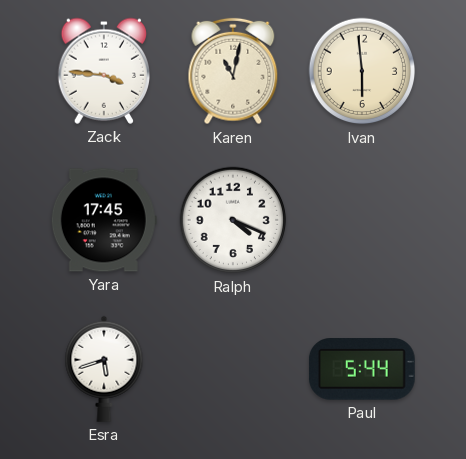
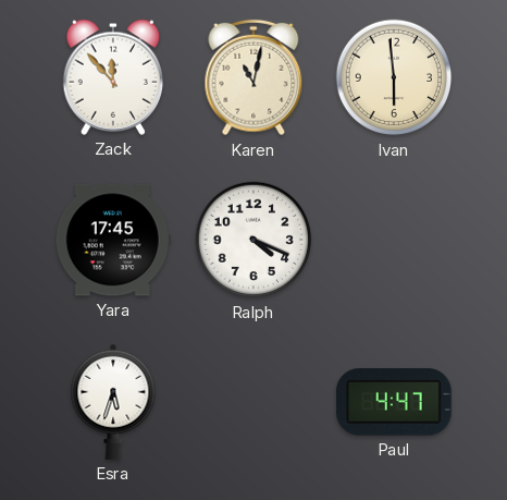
Zack: 3:46 -> 11:53
Esra: 5:42 -> 5:33
Paul: 5:44 -> 4:47
